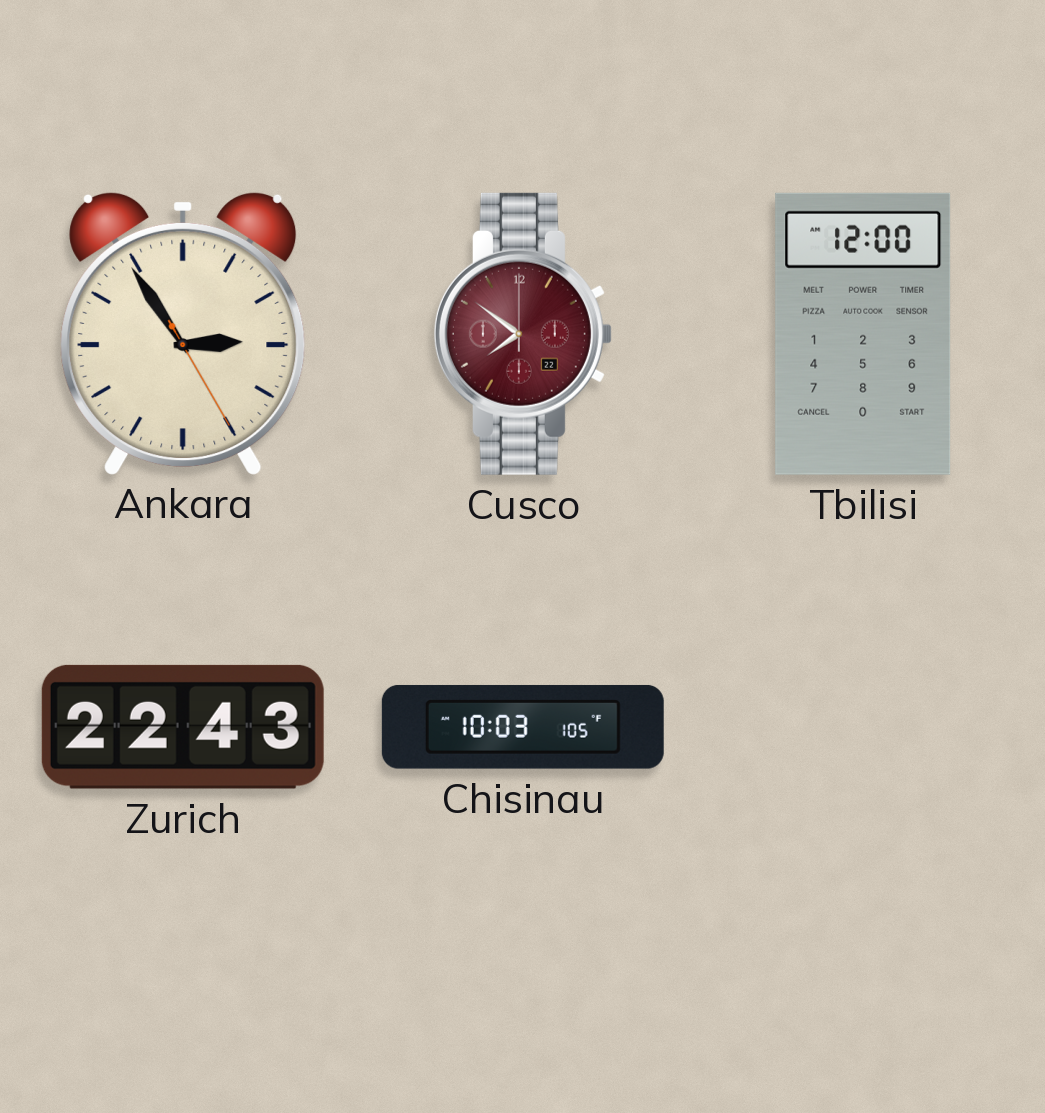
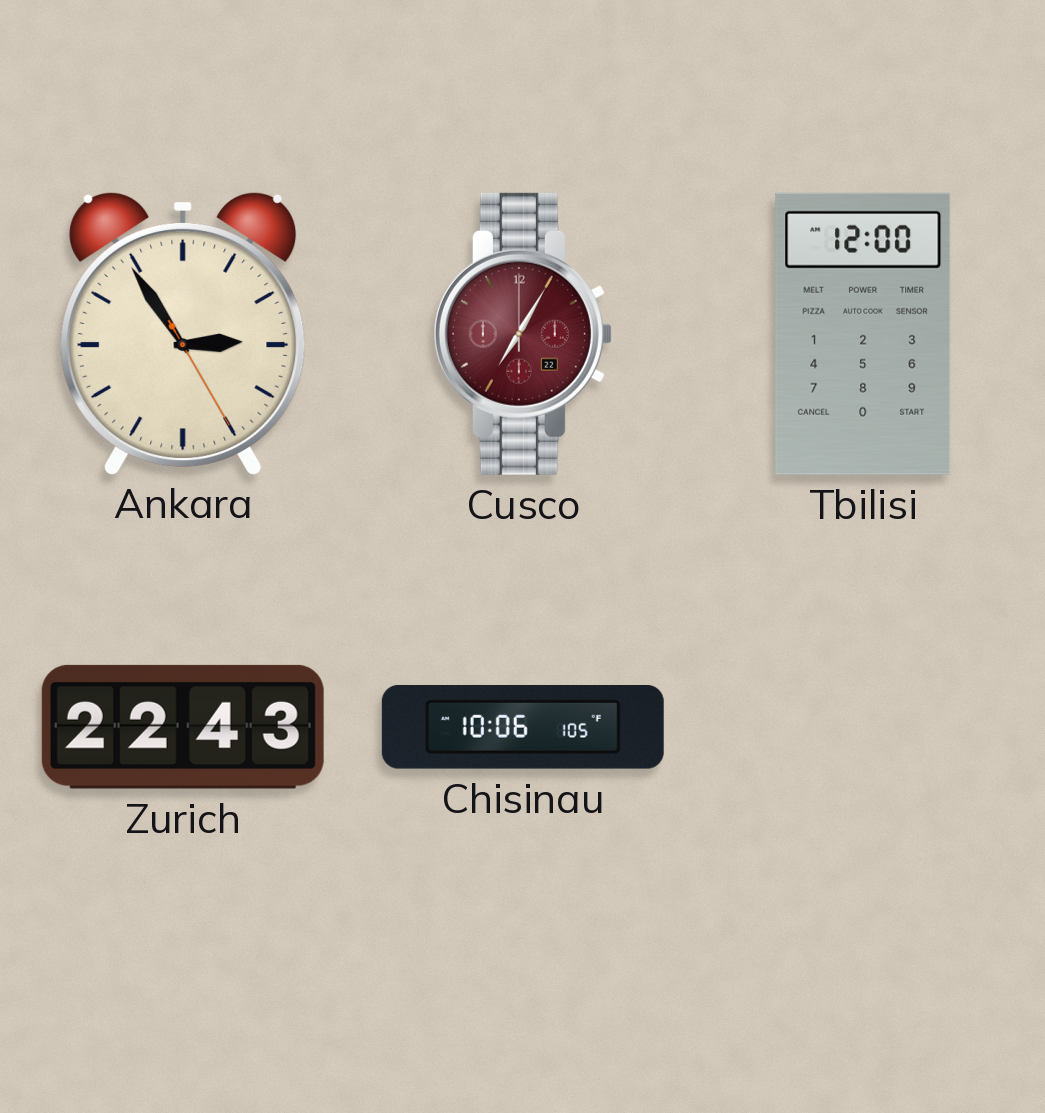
Cusco: 7:51 -> 7:05
Chisinau: 10:03 -> 10:06
